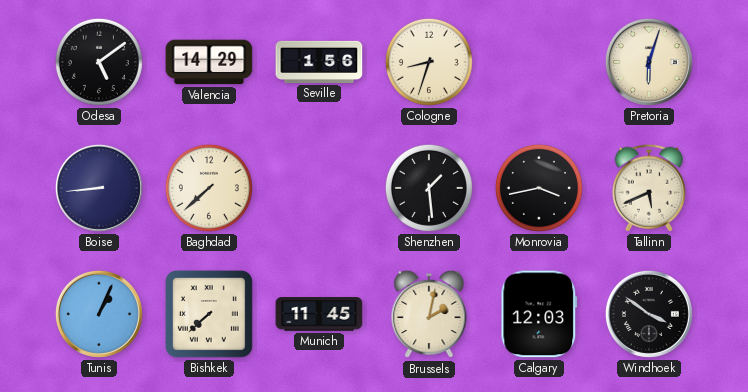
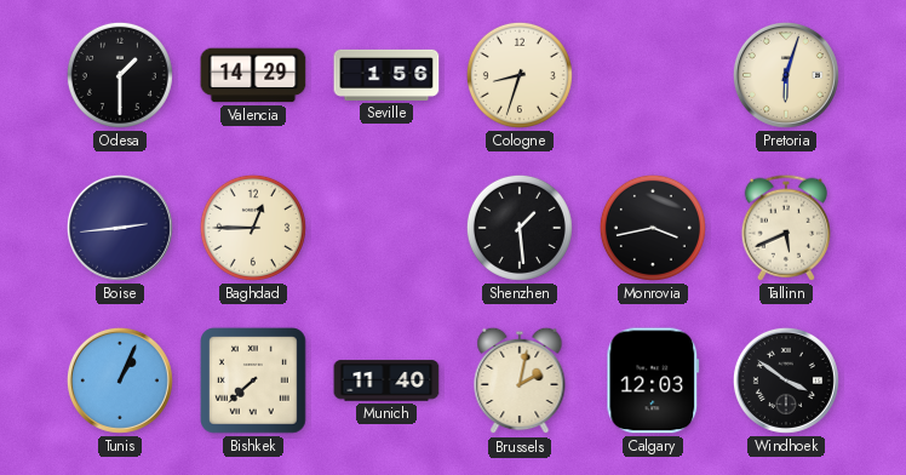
Odesa: 5:09 -> 1:30
Boise: 8:44 -> 2:44
Baghdad: 7:38 -> 12:45
Munich: 11:45 -> 11:40
